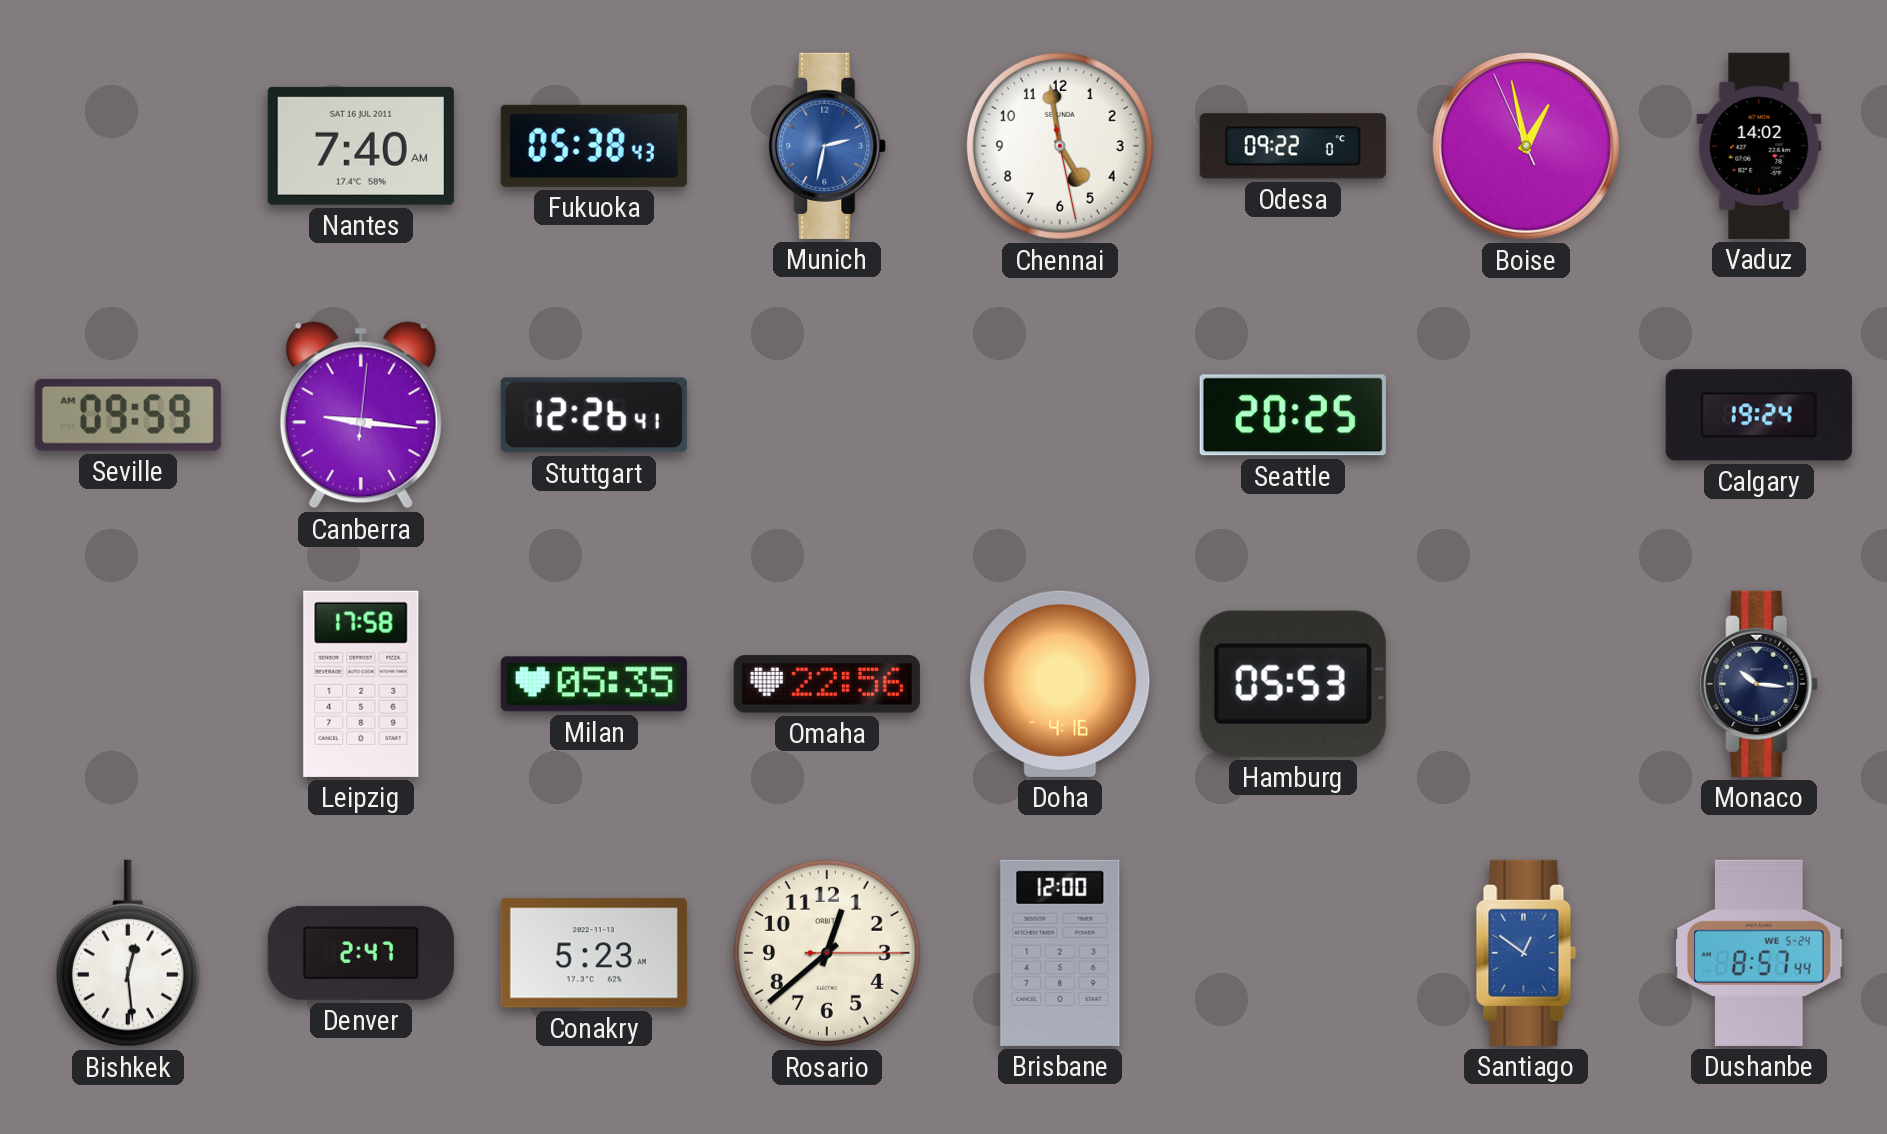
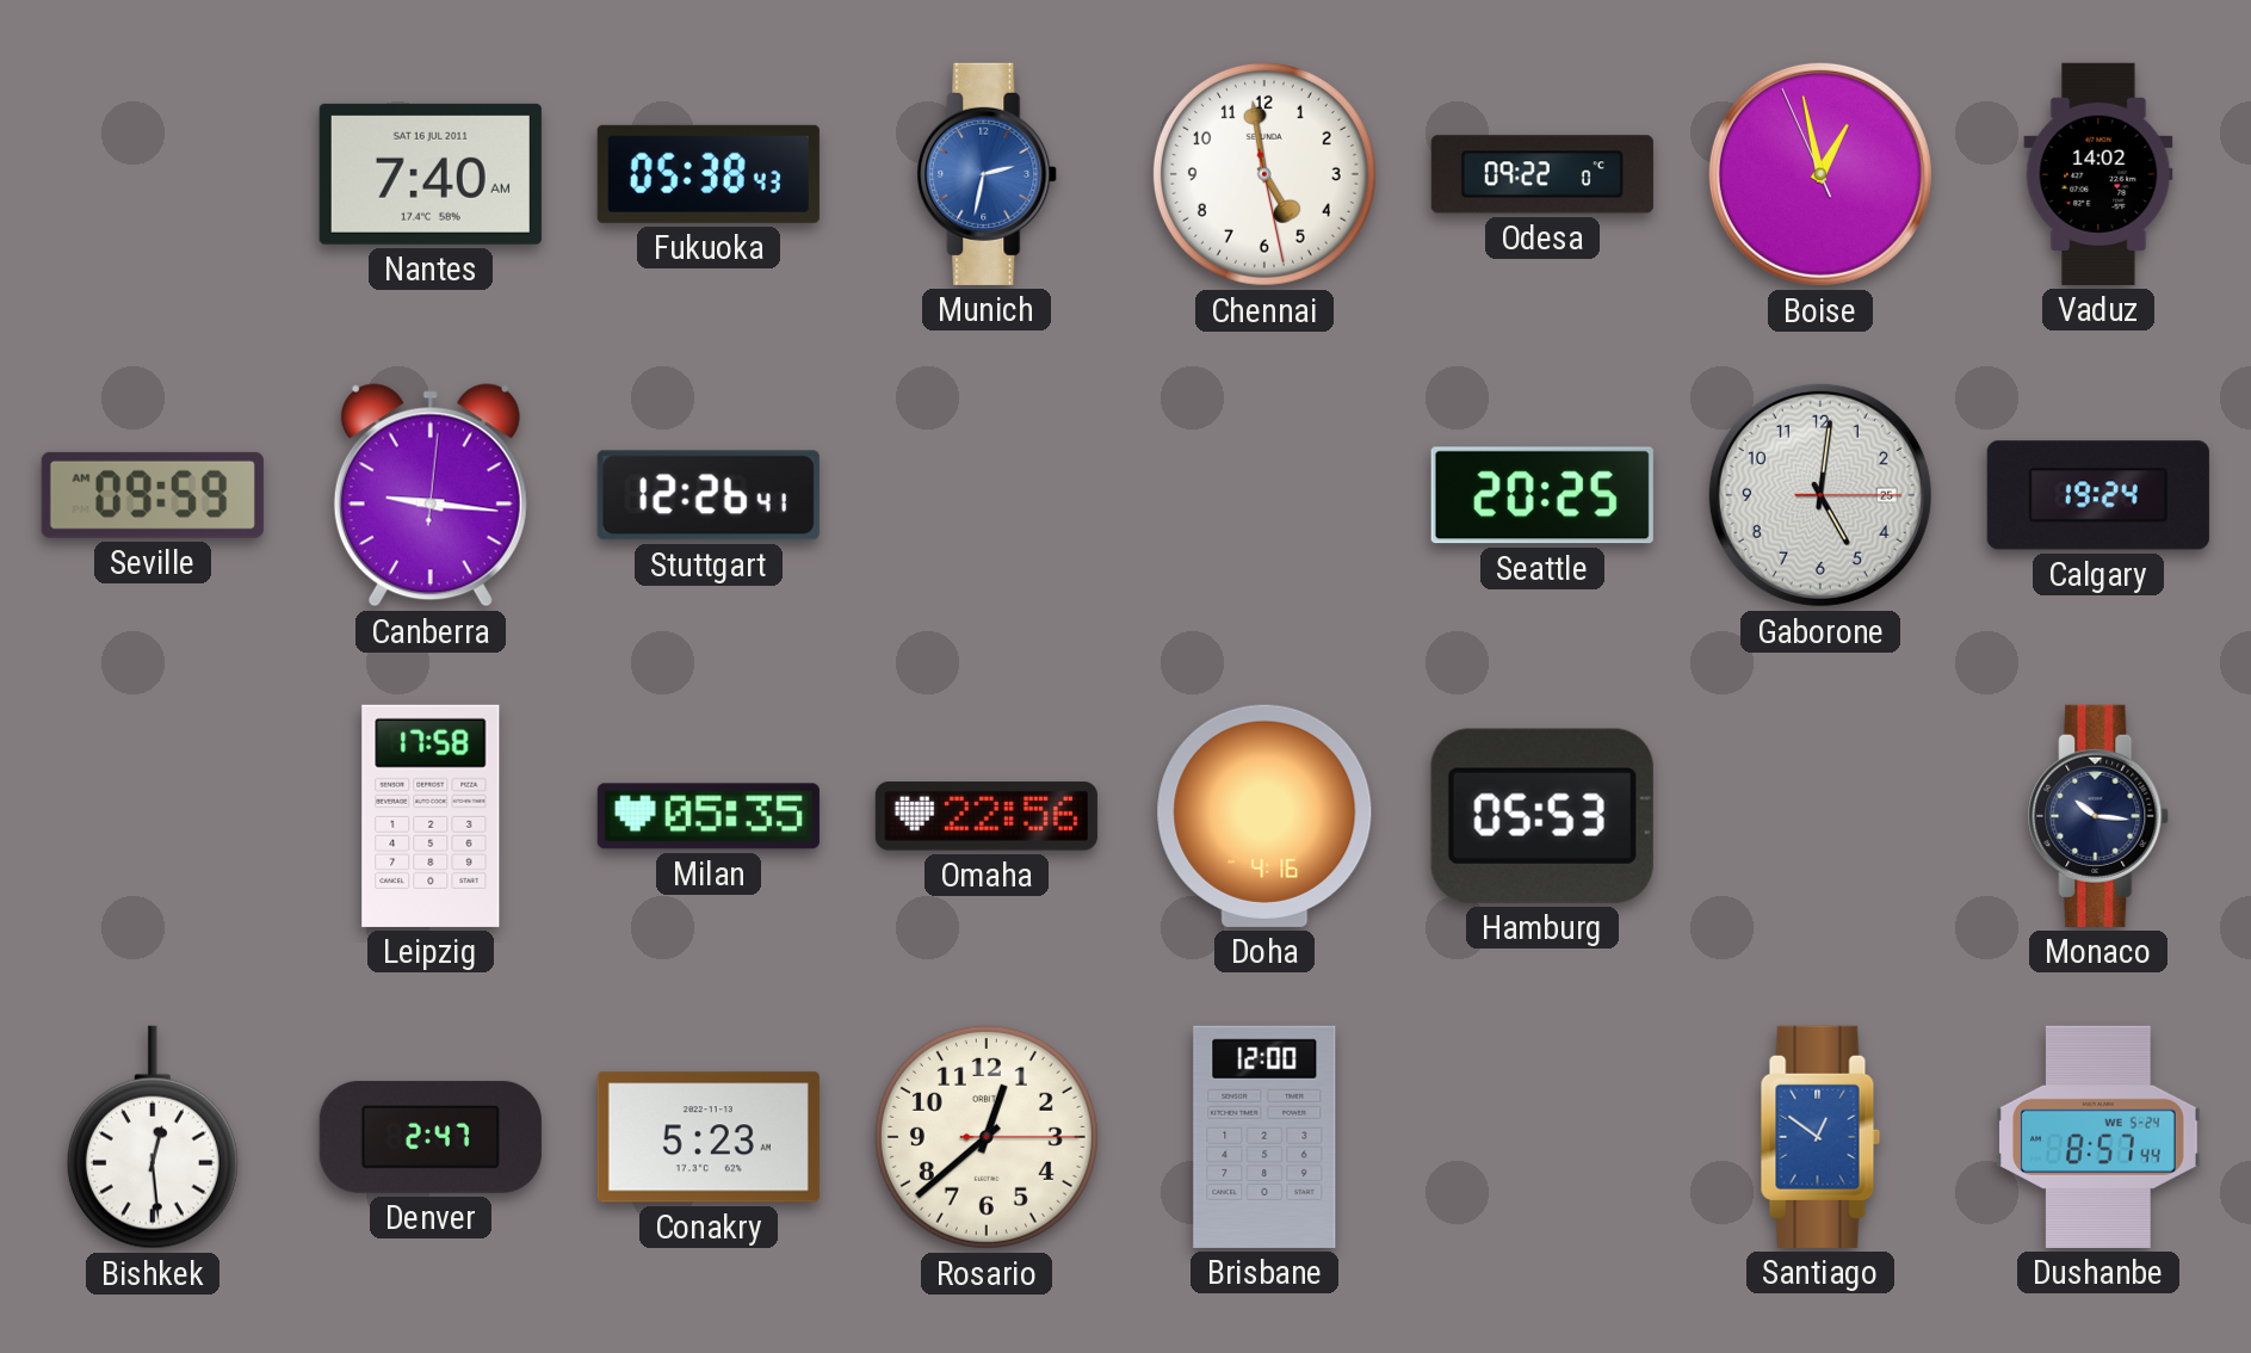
Gaborone: none -> 5:01
